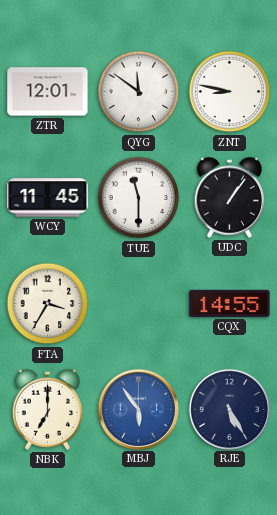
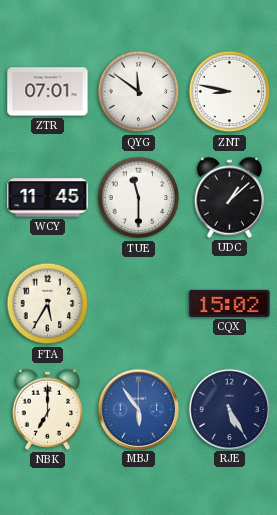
ZTR: 12:01 -> 07:01
UDC: 1:06 -> 1:08
FTA: 3:35 -> 5:35
CQX: 14:55 -> 15:02
